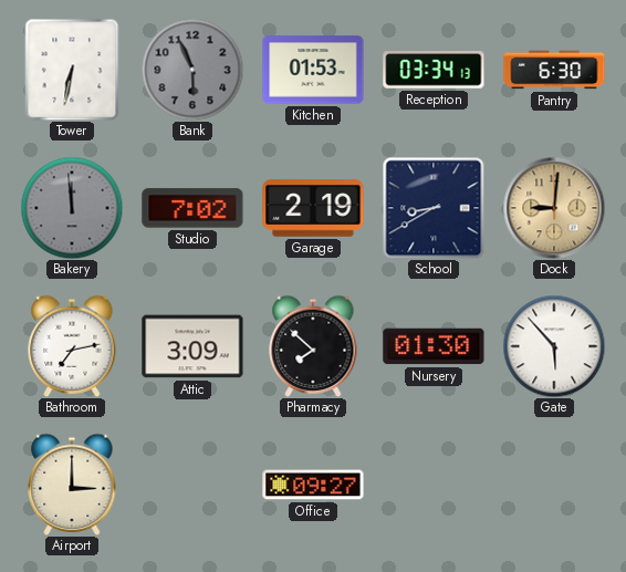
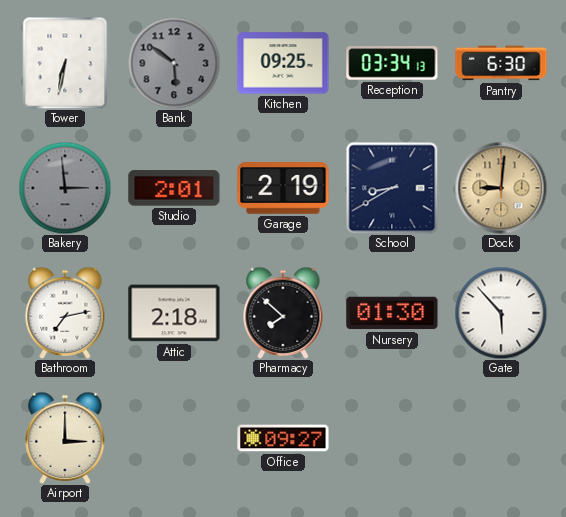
Bank: 5:56 -> 5:51
Kitchen: 01:53 -> 09:25
Bakery: 11:59 -> 2:59
Studio: 7:02 -> 2:01
Attic: 3:09 -> 2:18
